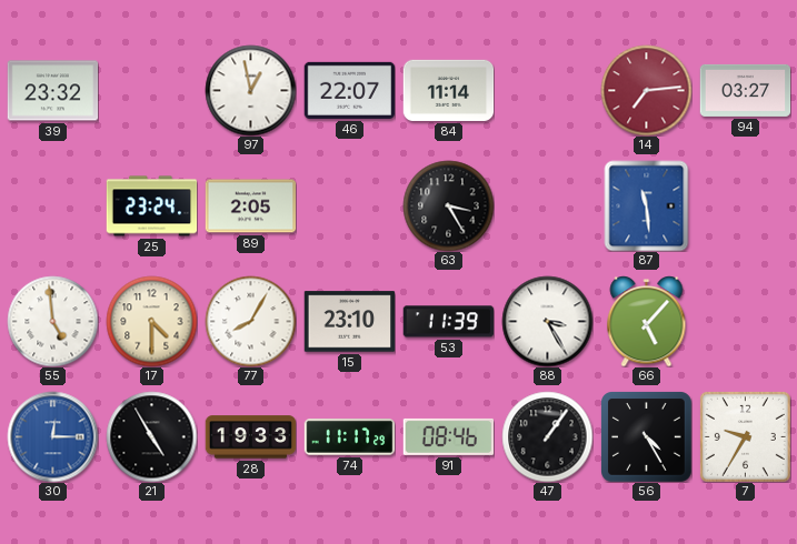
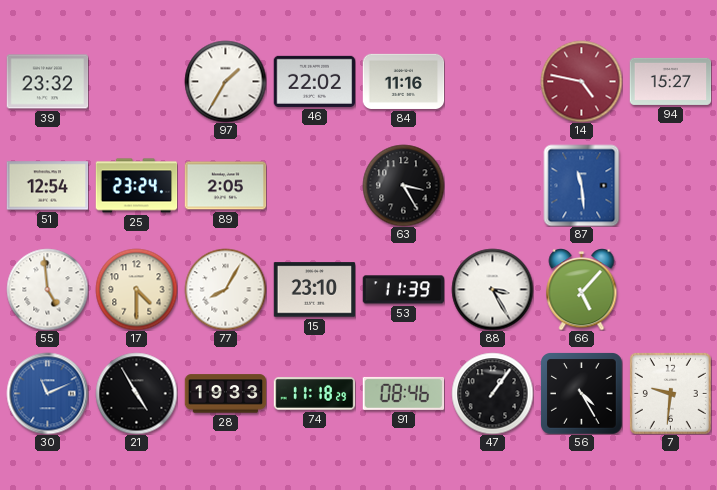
97: 12:58 -> 1:35
46: 22:07 -> 22:02
84: 11:14 -> 11:16
14: 7:14 -> 4:47
94: 03:27 -> 15:27
51: none -> 12:54
30: 12:15 -> 11:11
74: 11:17 -> 11:18
7: 9:35 -> 9:31
